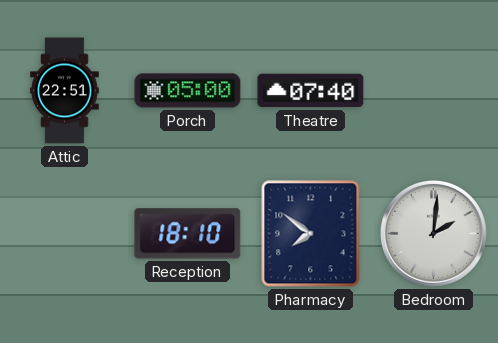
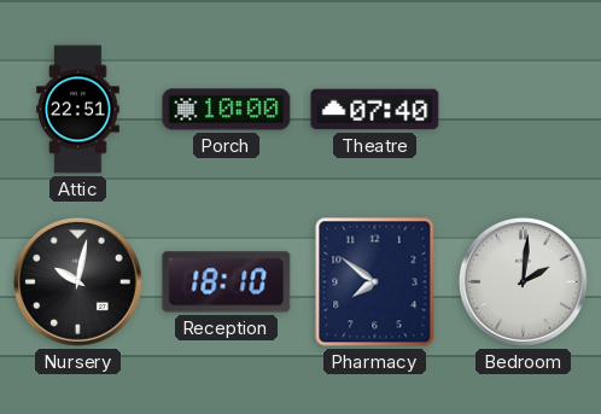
Porch: 05:00 -> 10:00
Nursery: none -> 10:02
